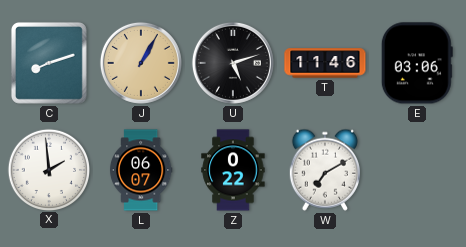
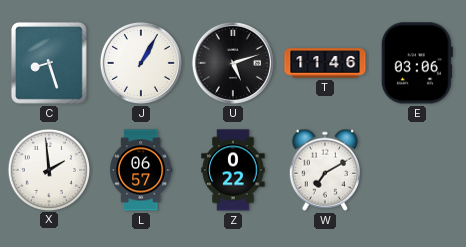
C: 8:12 -> 8:27
J dial: champagne -> white
L: 06:07 -> 06:57
